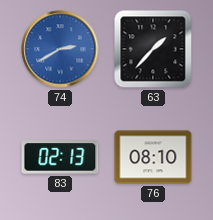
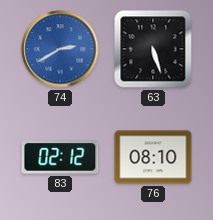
63: 1:37 -> 5:27
83: 02:13 -> 02:12
